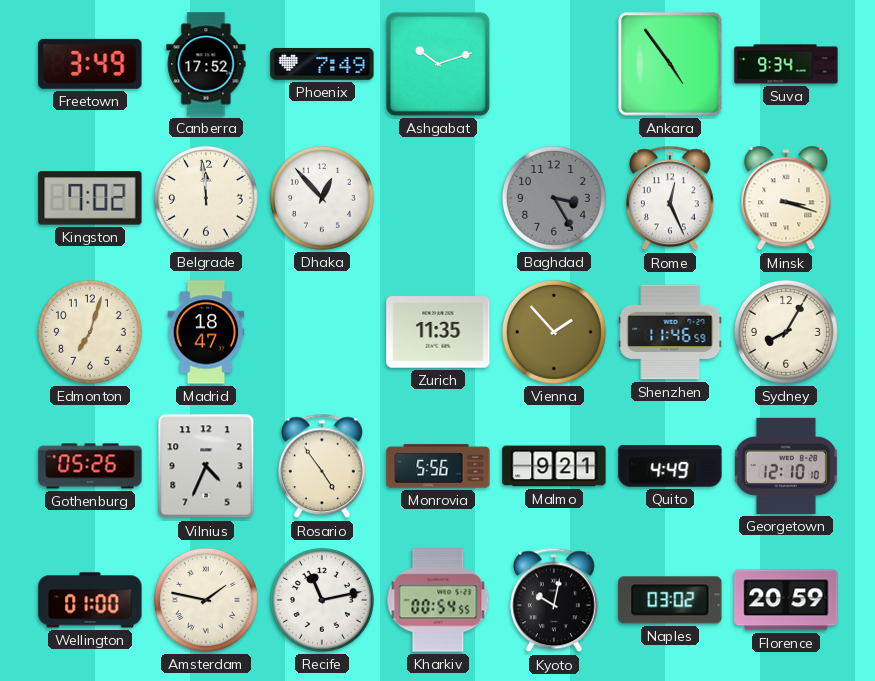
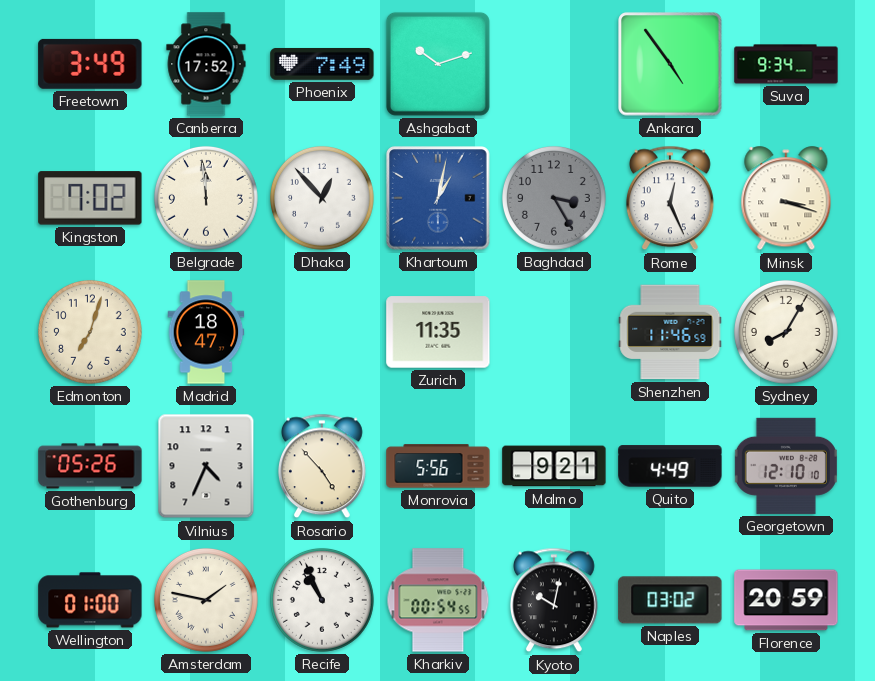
Khartoum: none -> 1:02
Vienna: 1:53 -> none
Rosario: 4:54 -> 4:53
Recife: 11:13 -> 10:56
